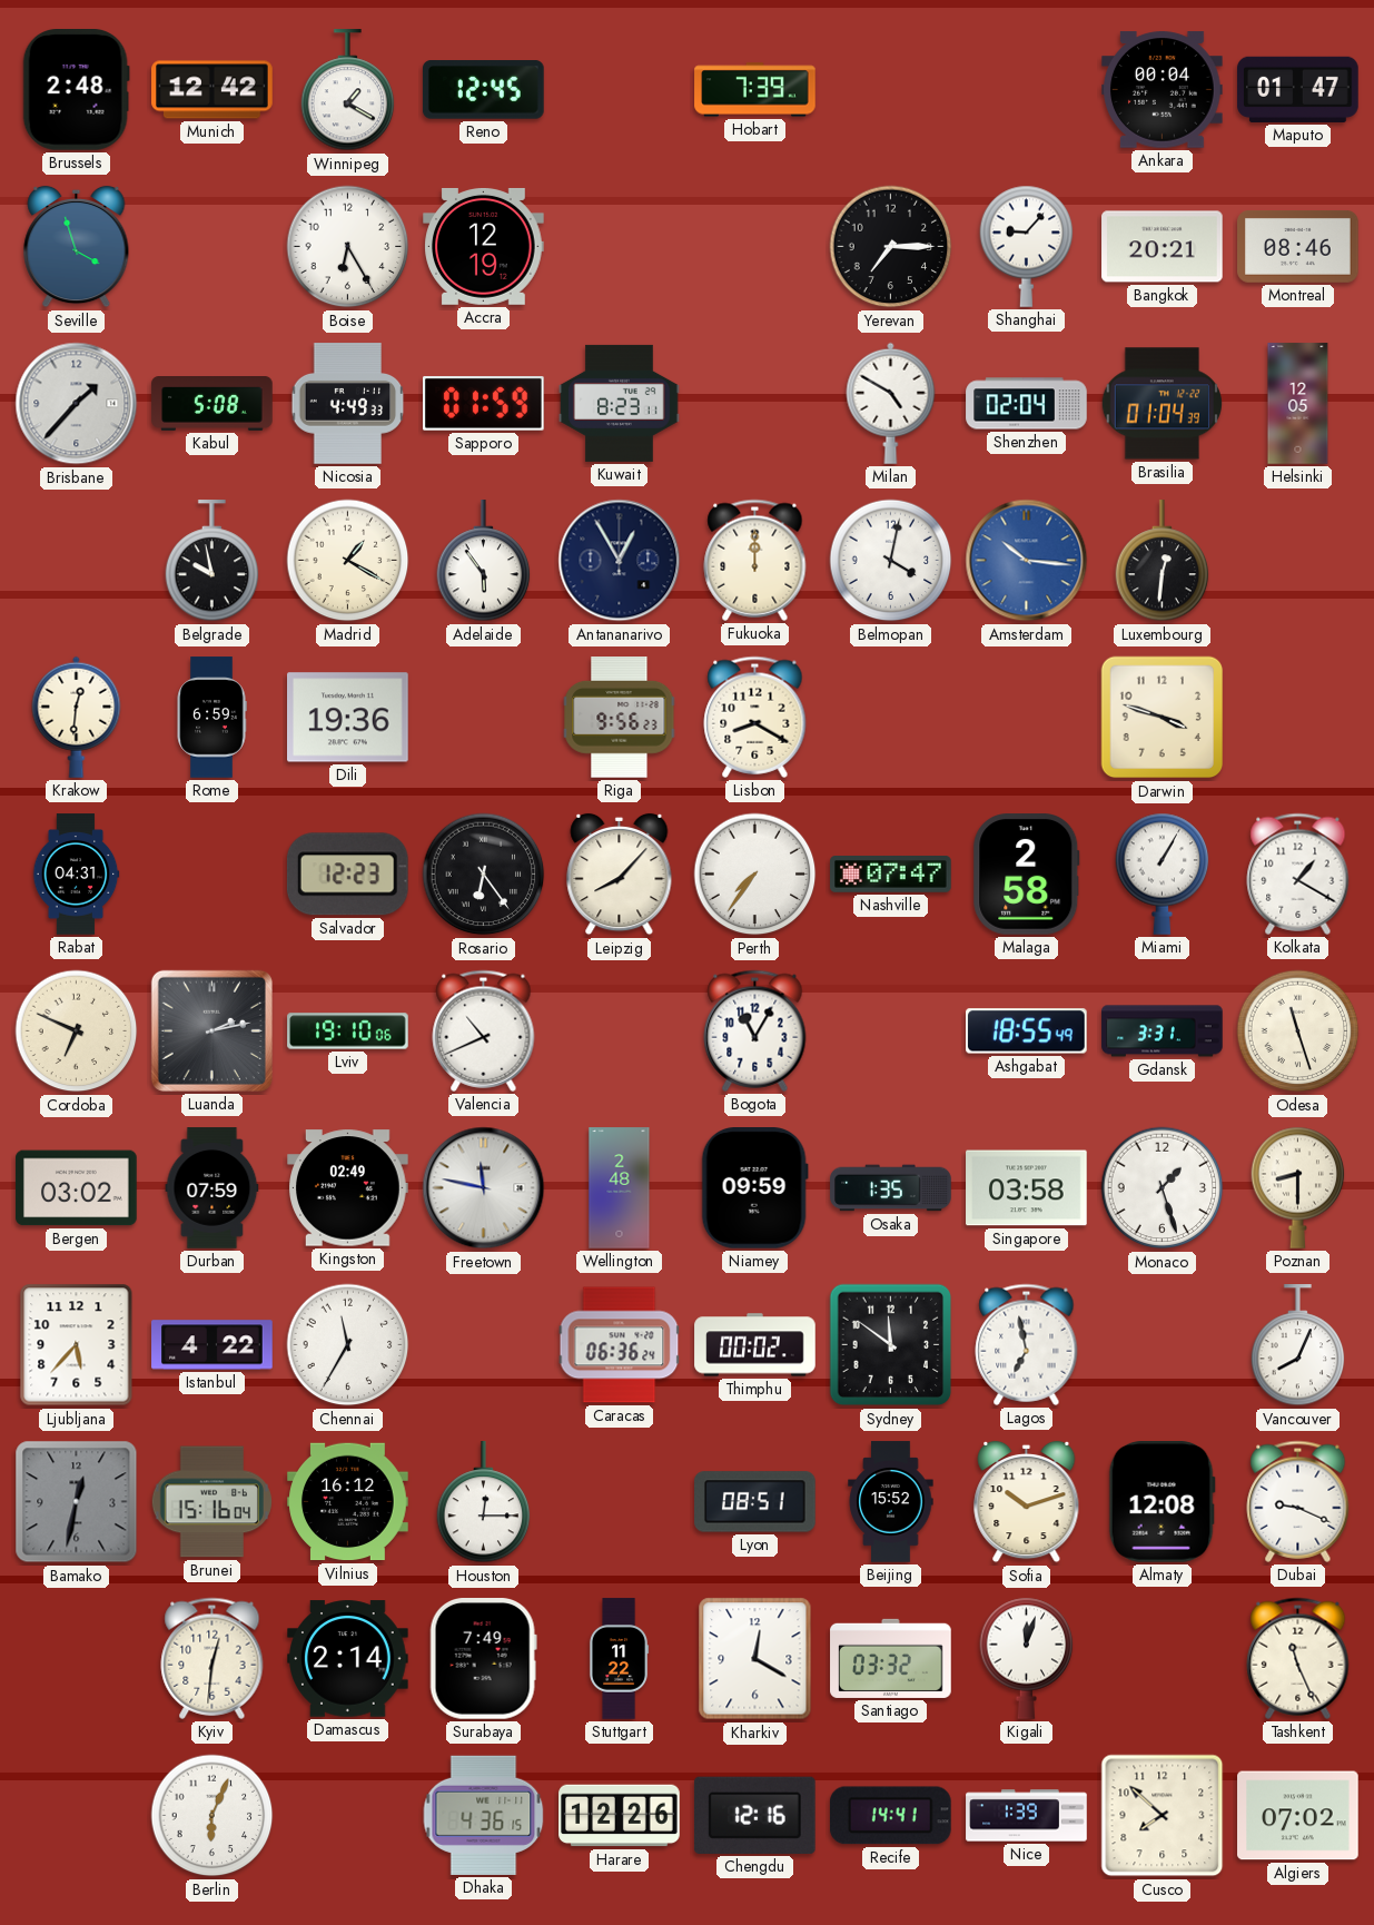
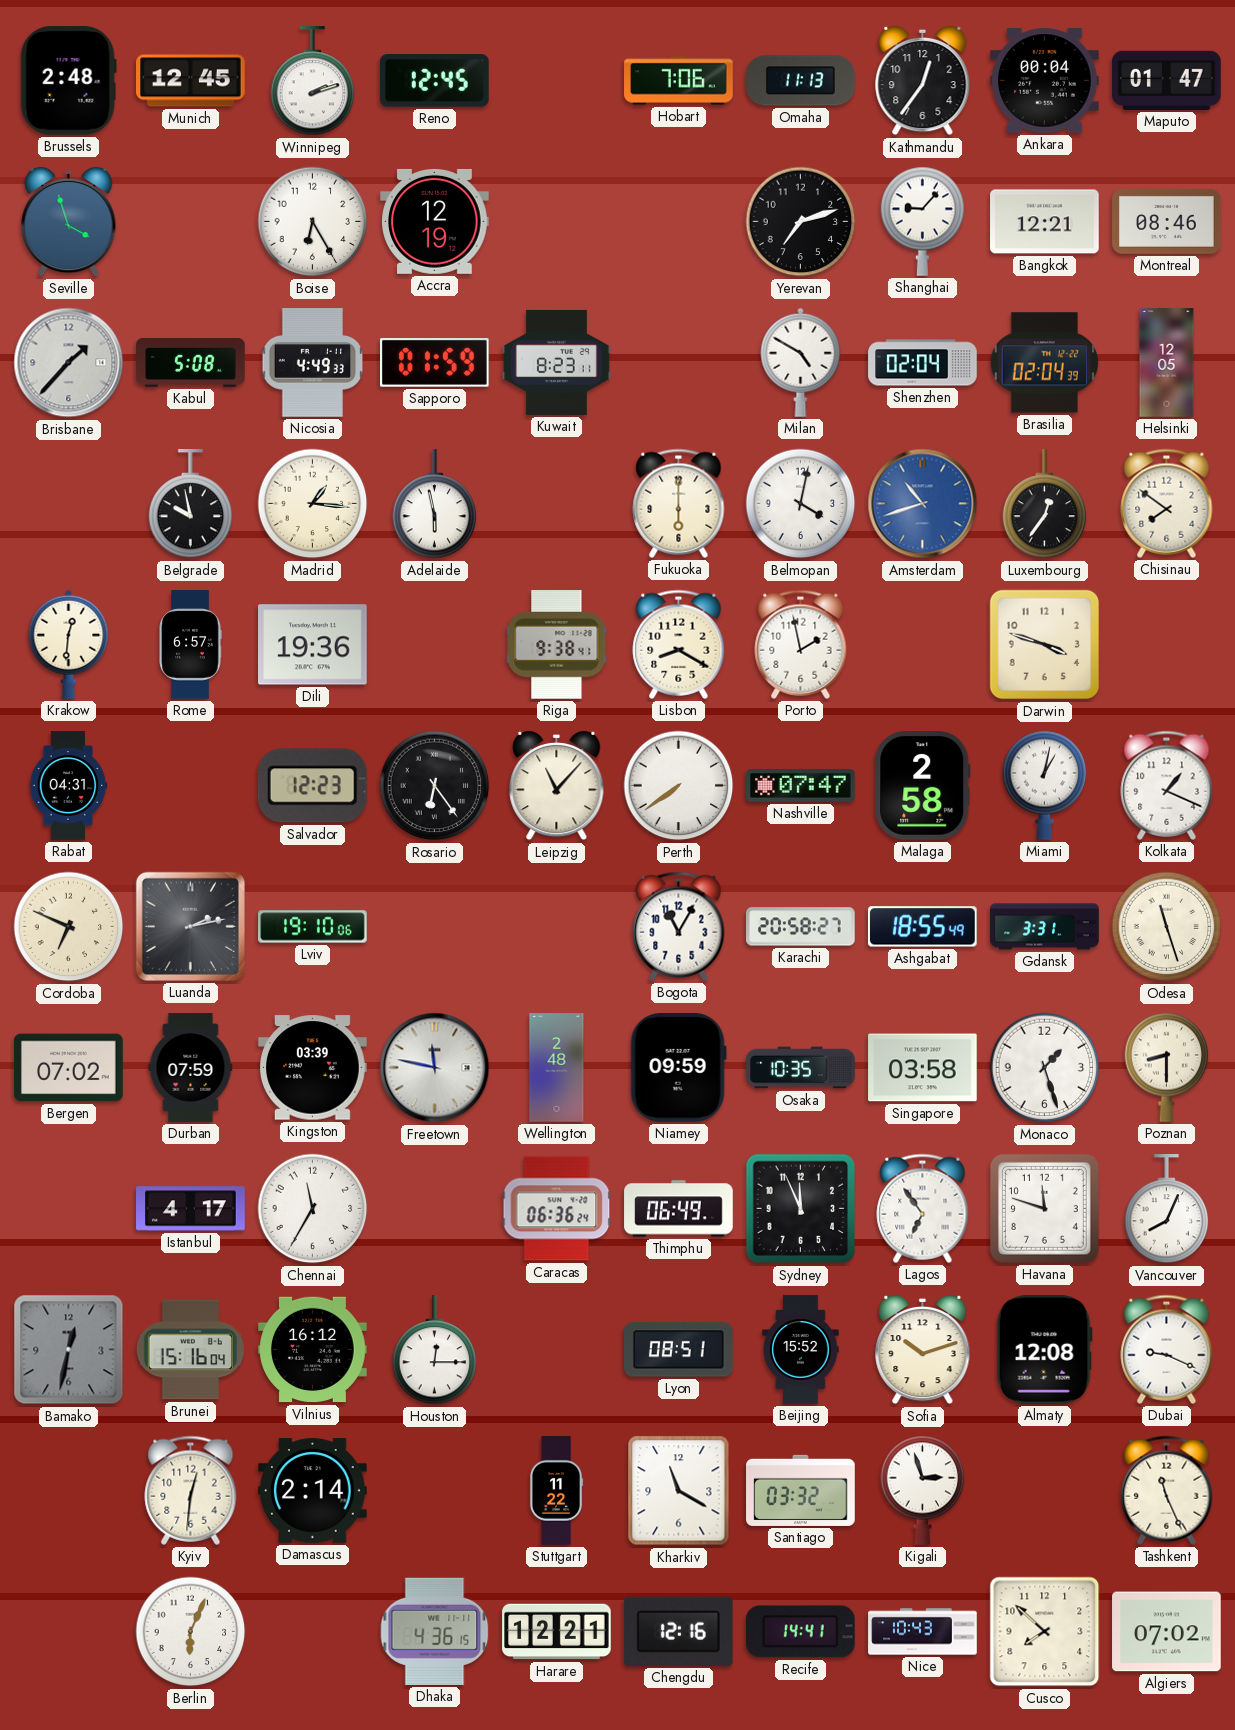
Munich: 12:42 -> 12:45
Winnipeg: 1:20 -> 2:12
Hobart: 7:39 -> 7:06
Omaha: none -> 11:13
Kathmandu: none -> 12:36
Yerevan: 7:15 -> 7:12
Bangkok: 20:21 -> 12:21
Brasilia: 01:04 -> 02:04
Madrid: 1:20 -> 1:16
Adelaide: 5:54 -> 5:58
Antananarivo: 12:55 -> none
Fukuoka: 12:00 -> 6:00
Amsterdam: 10:16 -> 10:42
Luxembourg: 12:31 -> 12:36
Chisinau: none -> 7:51
Rome: 6:59 -> 6:57
Riga: 9:56 -> 9:38
Porto: none -> 1:58
Leipzig: 8:07 -> 11:07
Perth: 7:36 -> 7:39
Miami: 1:05 -> 1:02
Kolkata: 1:20 -> 1:19
Valencia: 10:41 -> none
Karachi: none -> 20:58
Bergen: 03:02 -> 07:02
Kingston: 02:49 -> 03:39
Osaka: 1:35 -> 10:35
Ljubljana: 5:37 -> none
Istanbul: 4:22 -> 4:17
Thimphu: 00:02 -> 06:49
Sydney: 11:51 -> 11:56
Lagos: 6:58 -> 6:54
Havana: none -> 11:48
Surabaya: 7:49 -> none
Kharkiv: 12:20 -> 11:20
Kigali: 12:03 -> 2:57
Harare: 12:26 -> 12:21
Nice: 1:39 -> 10:43
